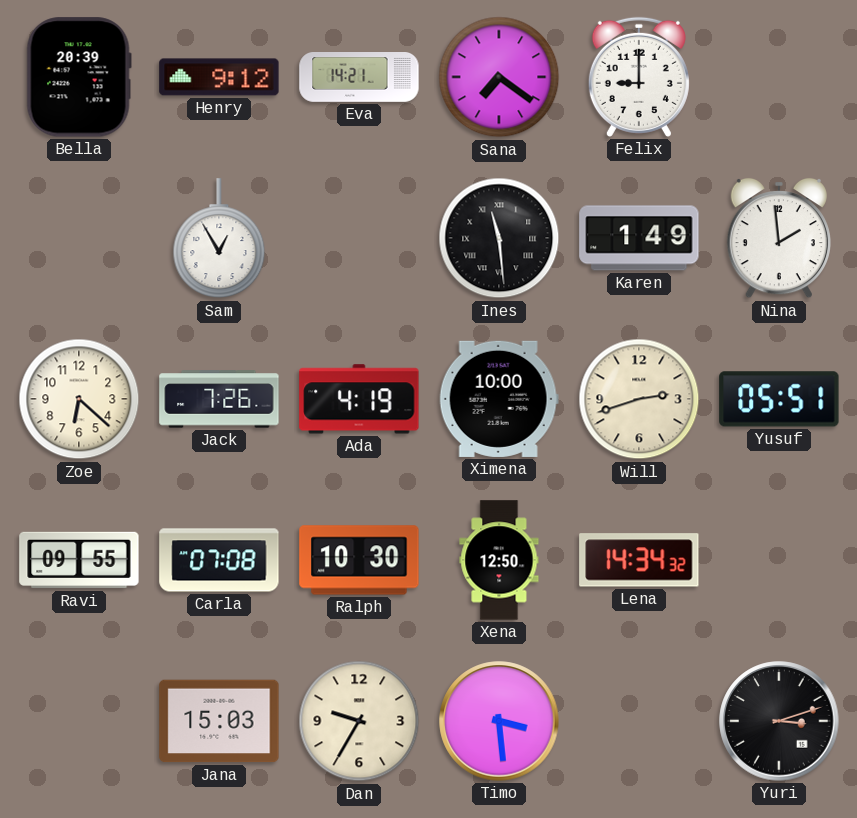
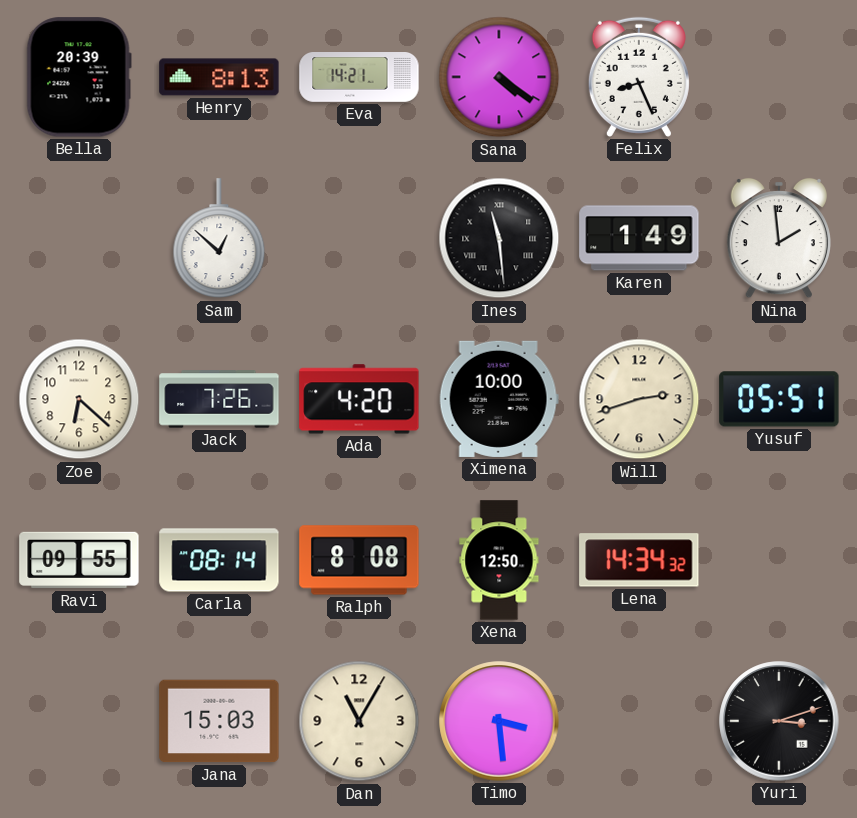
Henry: 9:12 -> 8:13
Sana: 7:21 -> 4:21
Felix: 9:00 -> 8:26
Sam: 12:55 -> 12:52
Ada: 4:19 -> 4:20
Carla: 07:08 -> 08:14
Ralph: 10:30 -> 8:08
Dan: 9:35 -> 11:05
